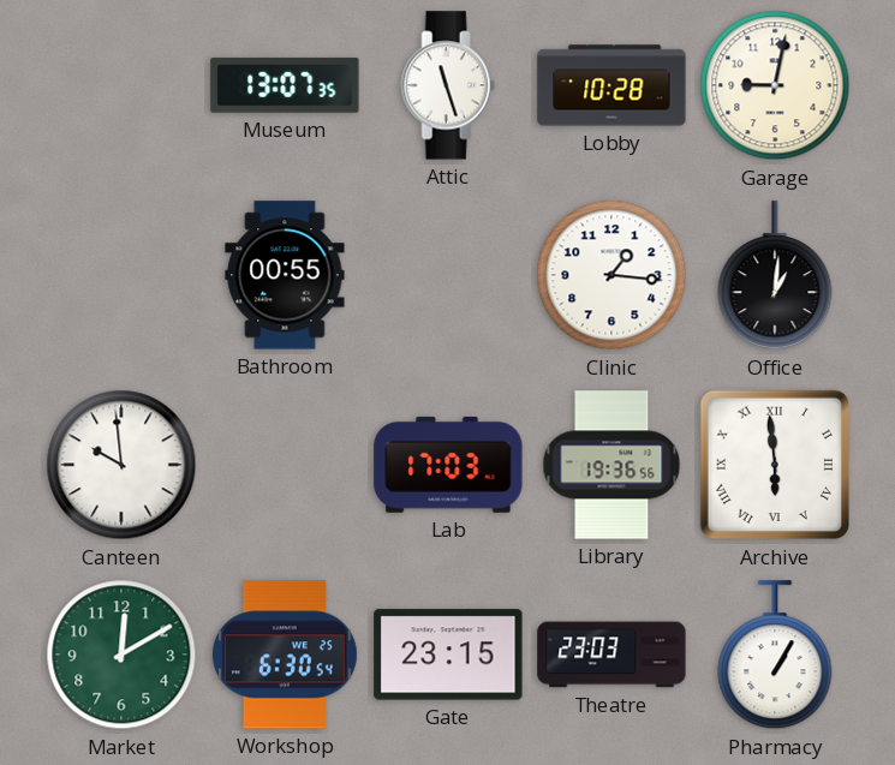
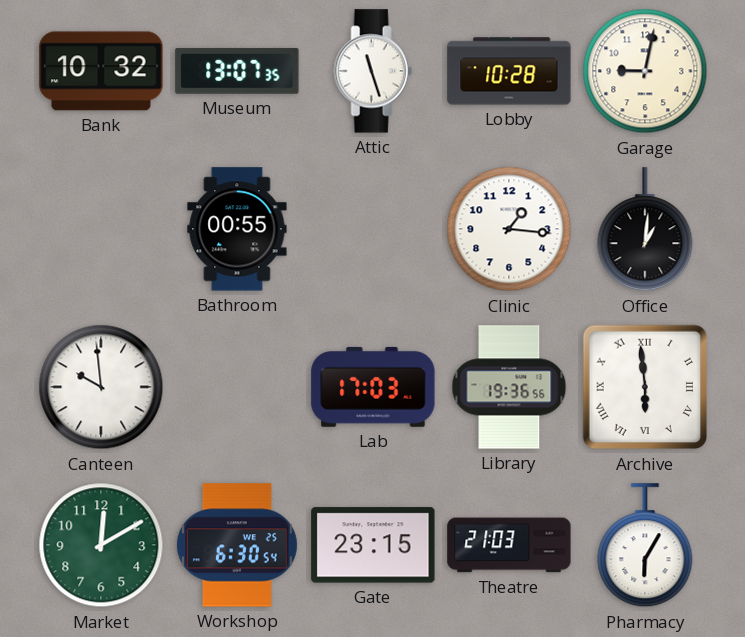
Bank: none -> 10:32
Theatre: 23:03 -> 21:03
Pharmacy: 1:05 -> 6:05
